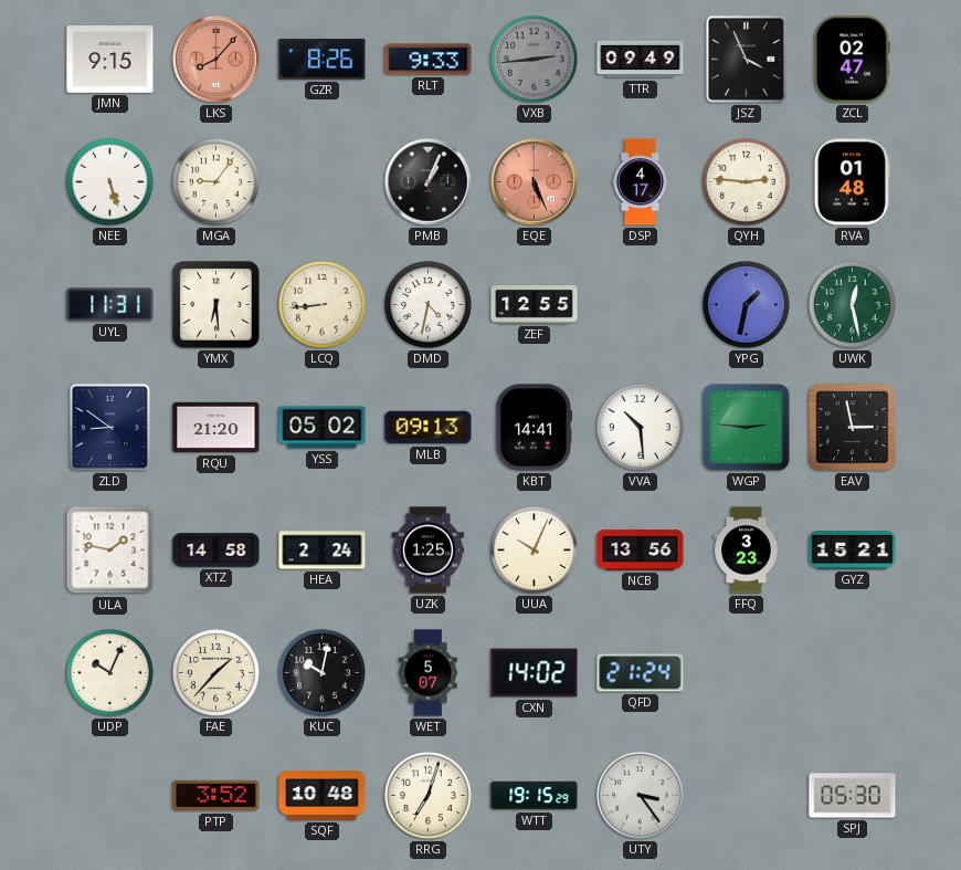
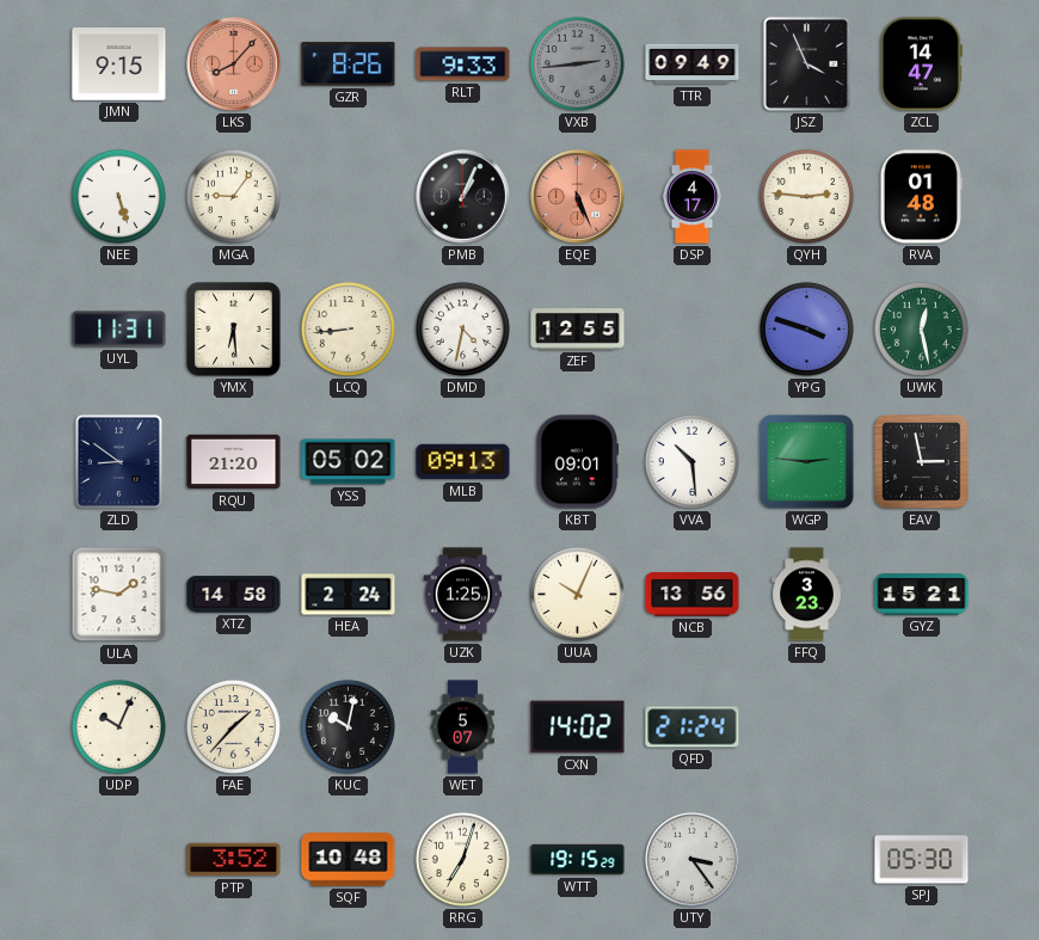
ZCL: 02:47 -> 14:47
YPG: 1:32 -> 3:48
KBT: 14:41 -> 09:01
